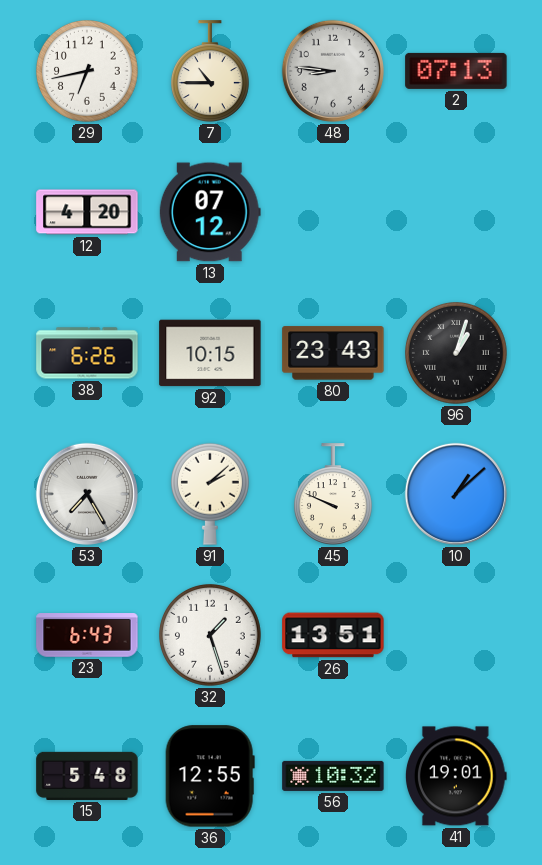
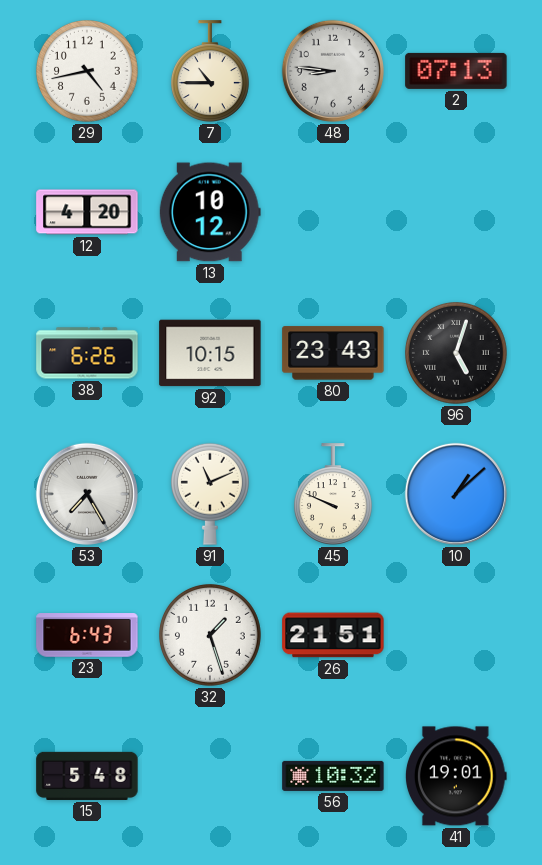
29: 6:43 -> 4:43
13: 07:12 -> 10:12
96: 1:03 -> 5:03
91: 2:08 -> 11:11
26: 13:51 -> 21:51
36: 12:55 -> none
